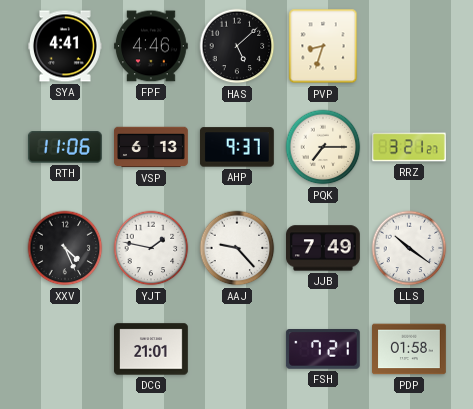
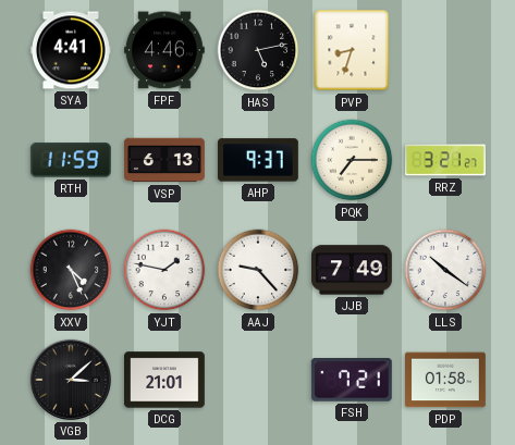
HAS: 5:08 -> 5:13
RTH: 11:06 -> 11:59
VGB: none -> 3:08
